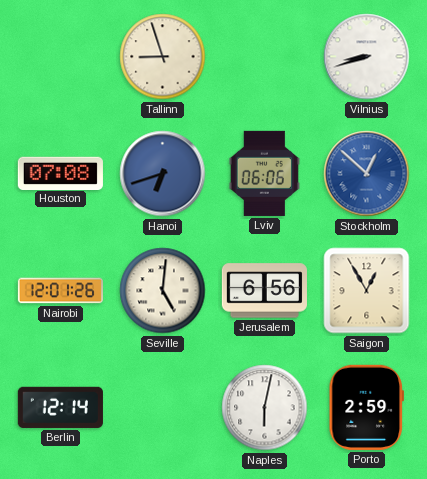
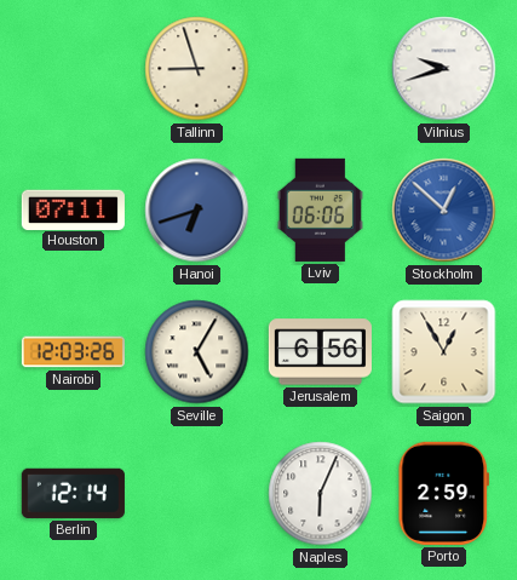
Vilnius: 8:42 -> 9:42
Houston: 07:08 -> 07:11
Nairobi: 12:01 -> 12:03
Seville: 5:01 -> 5:05
Naples: 6:02 -> 6:04
